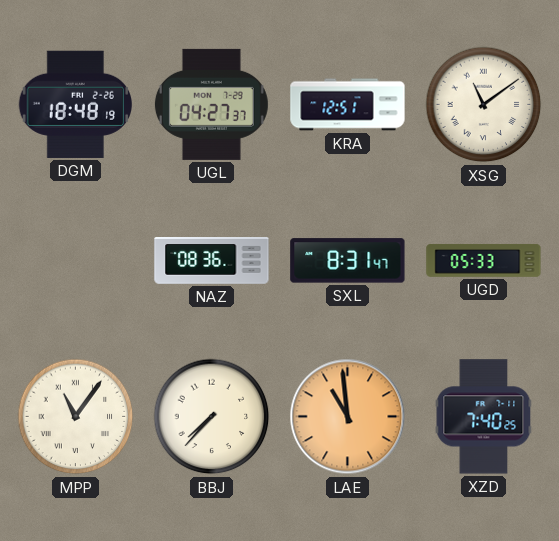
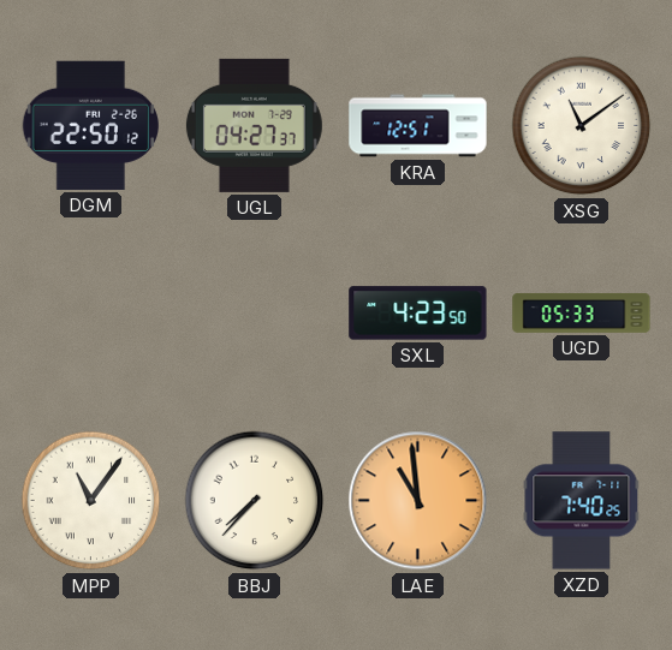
DGM: 18:48 -> 22:50
NAZ: 08:36 -> none
SXL: 8:31 -> 4:23
